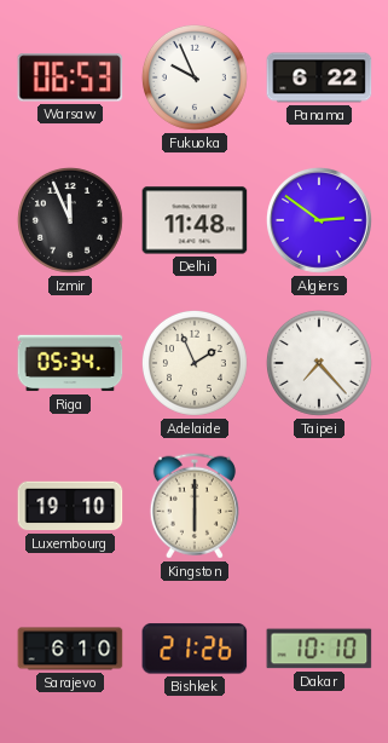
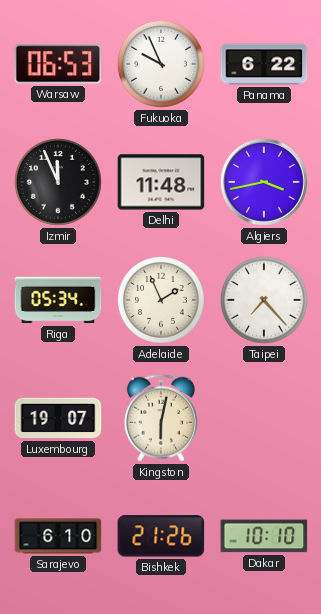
Algiers: 2:51 -> 3:43
Luxembourg: 19:10 -> 19:07
Kingston: 6:00 -> 6:02
